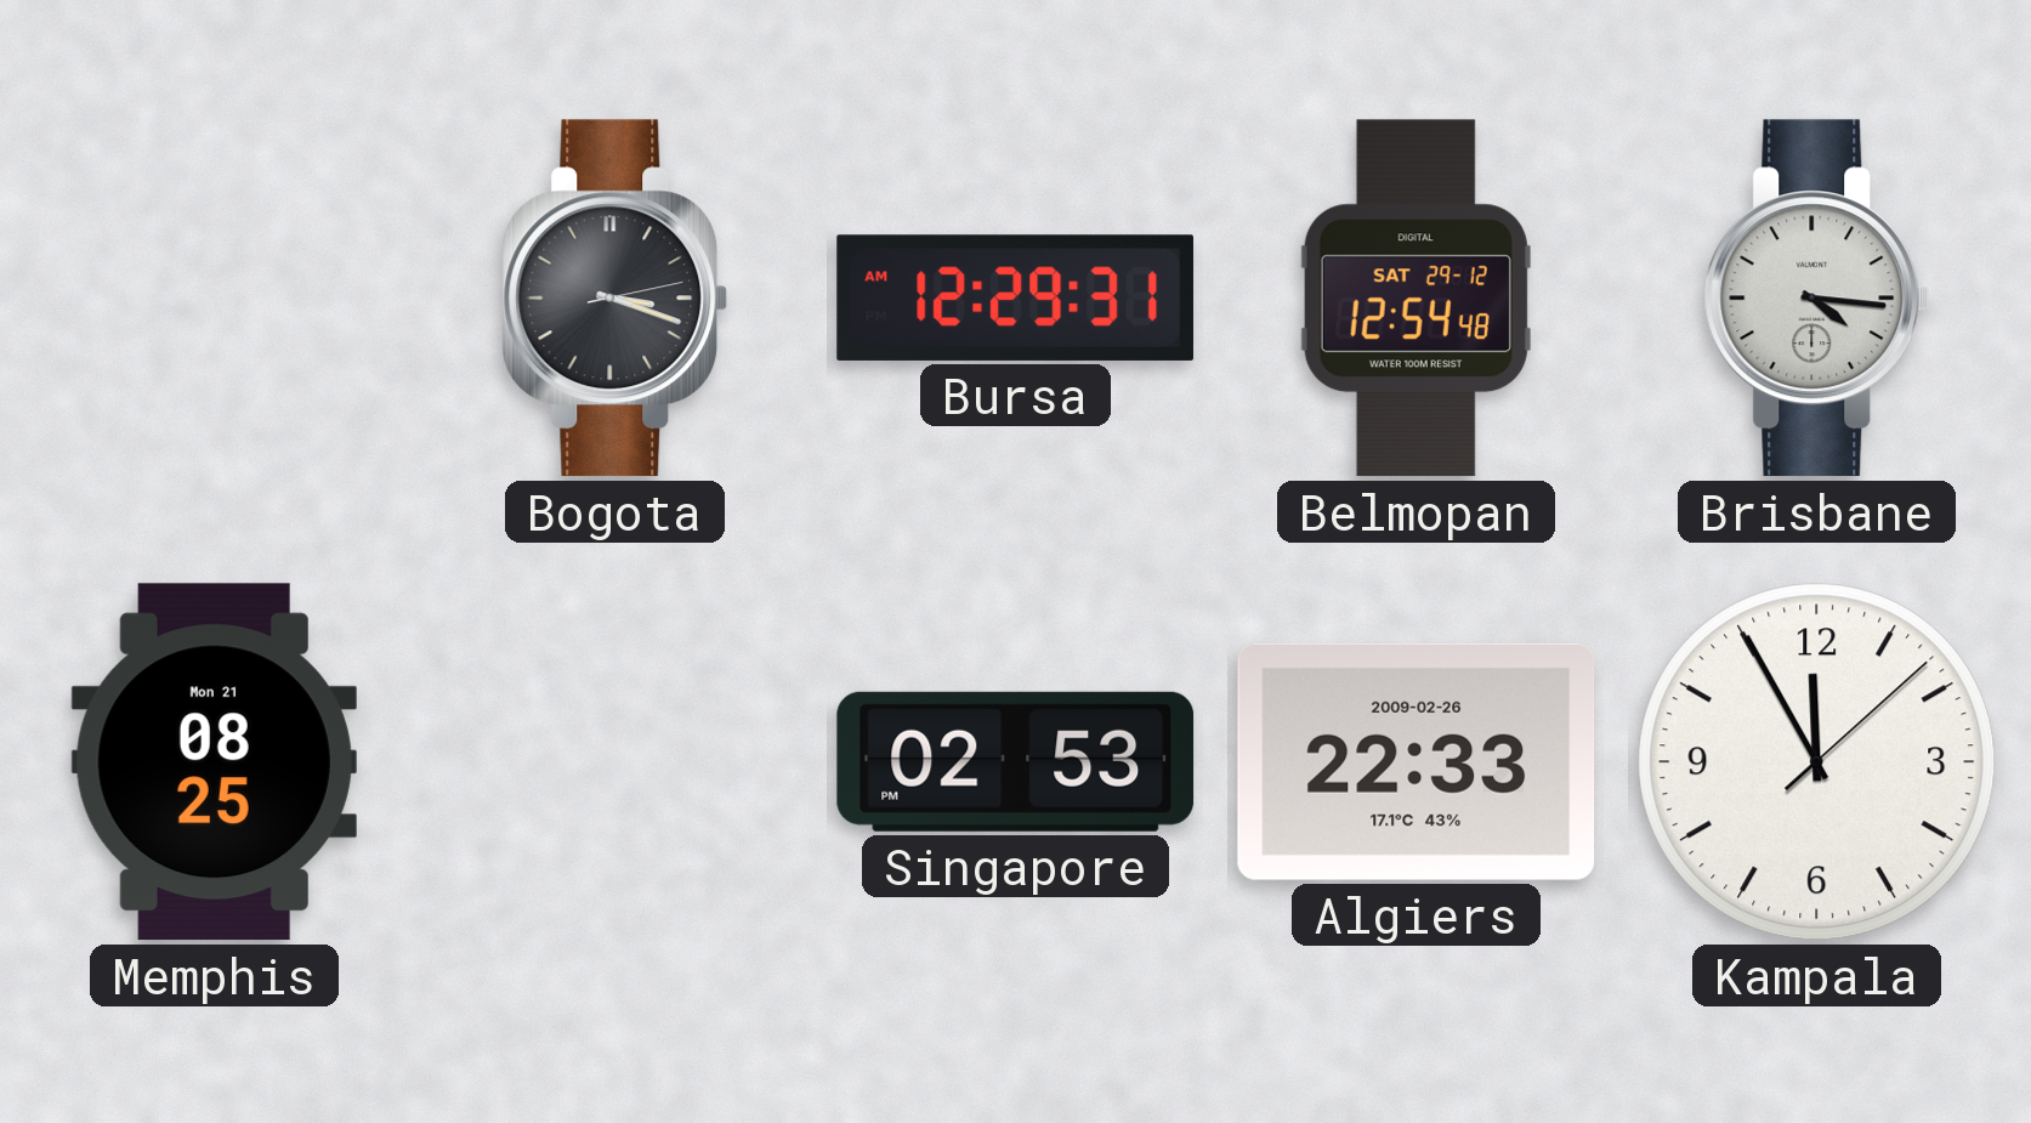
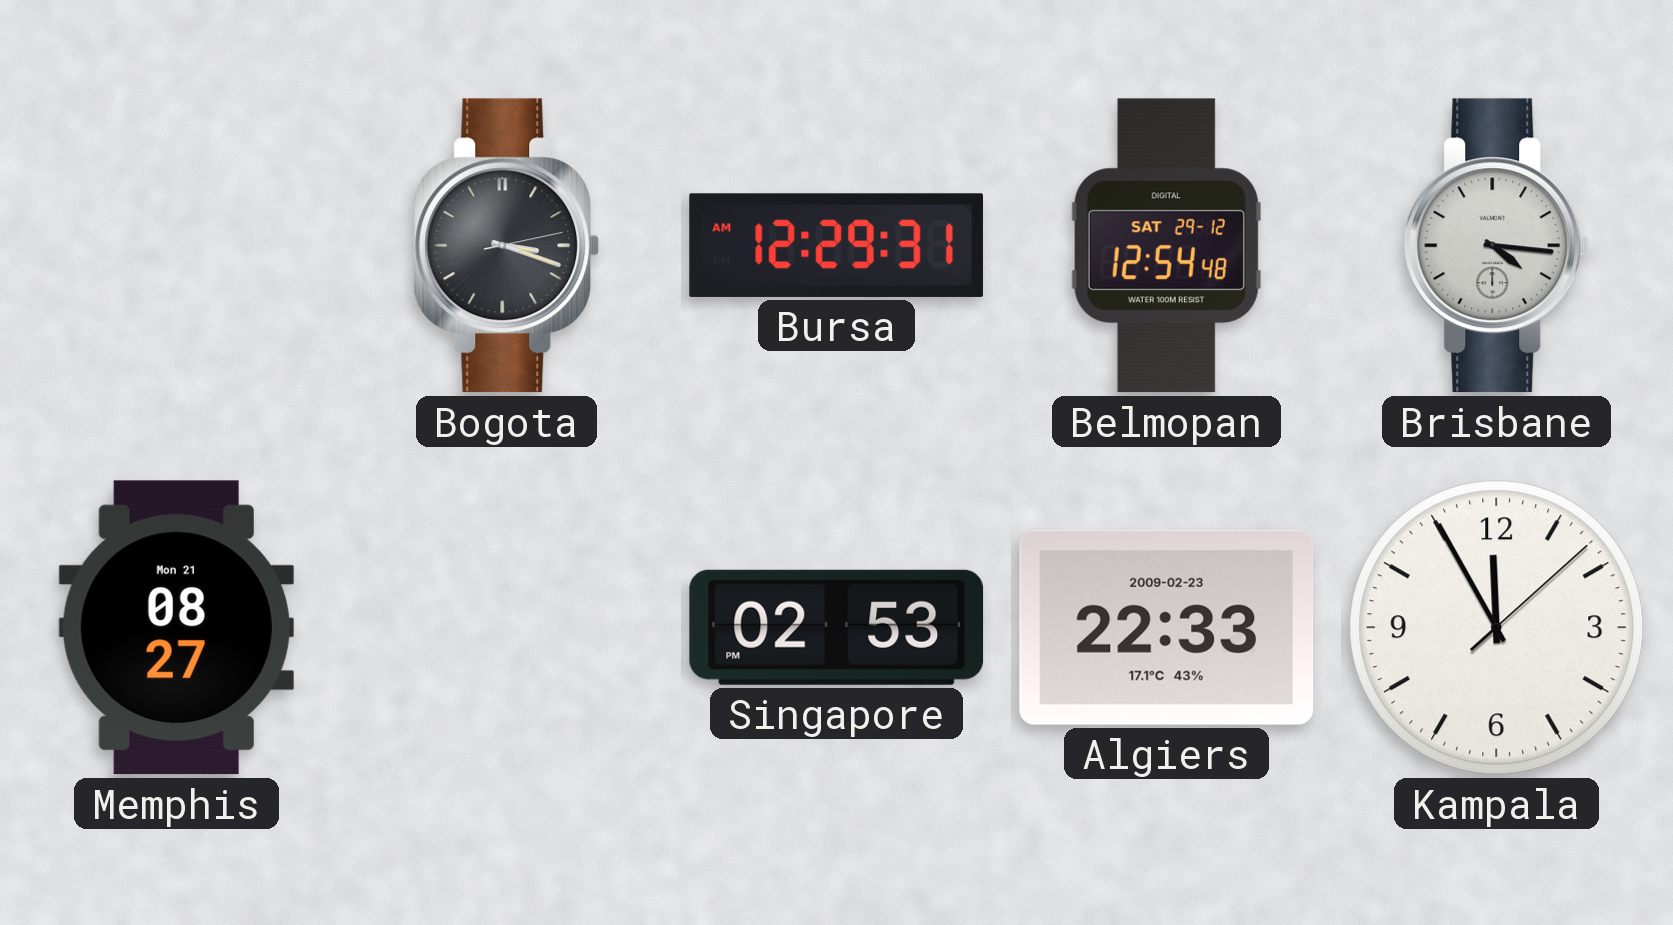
Memphis: 08:25 -> 08:27
Algiers date: 2009-02-26 -> 2009-02-23
